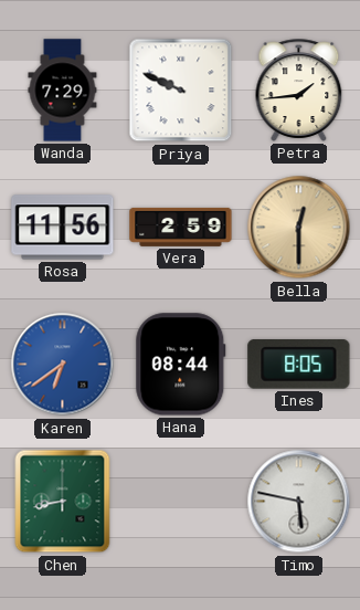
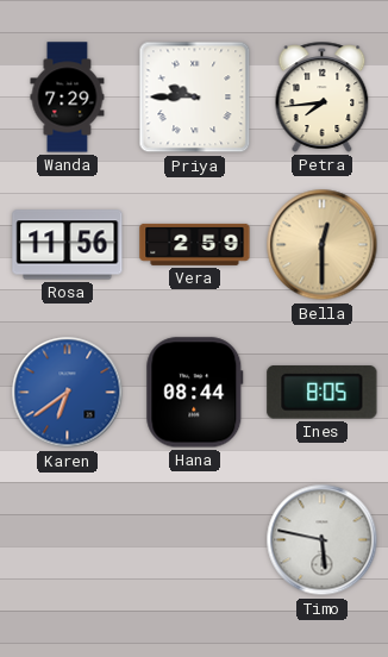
Priya: 9:49 -> 9:45
Petra: 1:44 -> 7:44
Chen: 8:43 -> none
